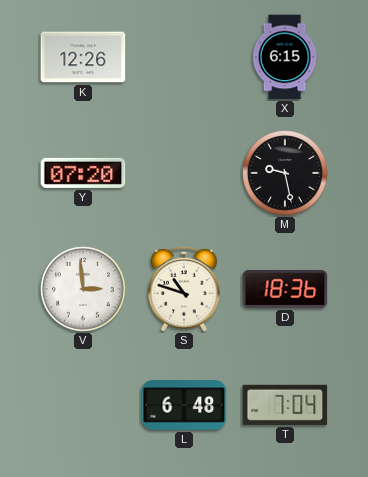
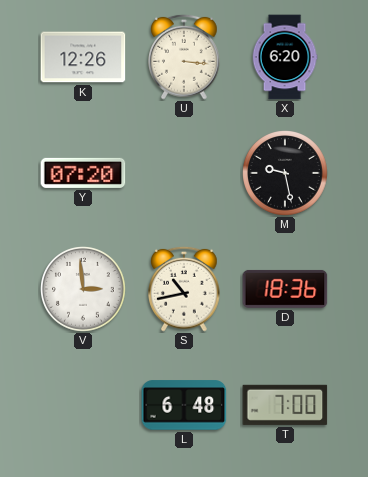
U: none -> 3:16
X: 6:15 -> 6:20
S: 10:48 -> 10:43
T: 7:04 -> 7:00
